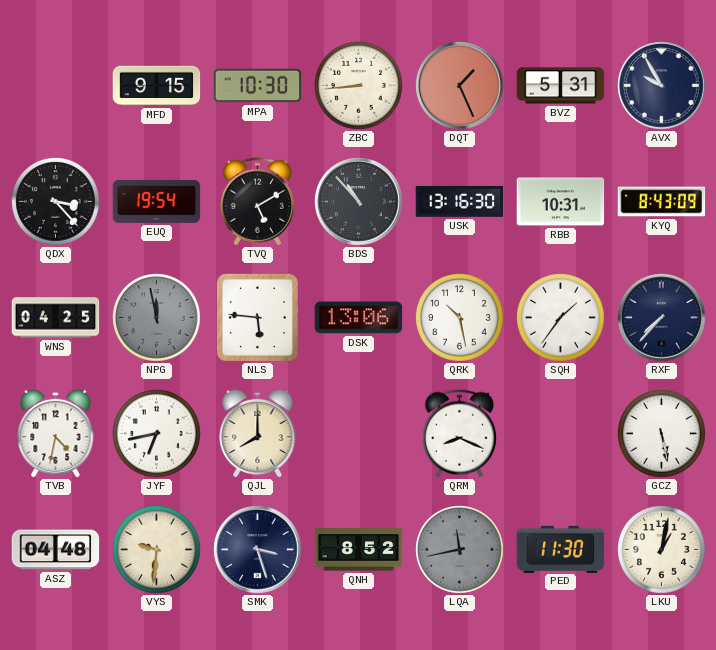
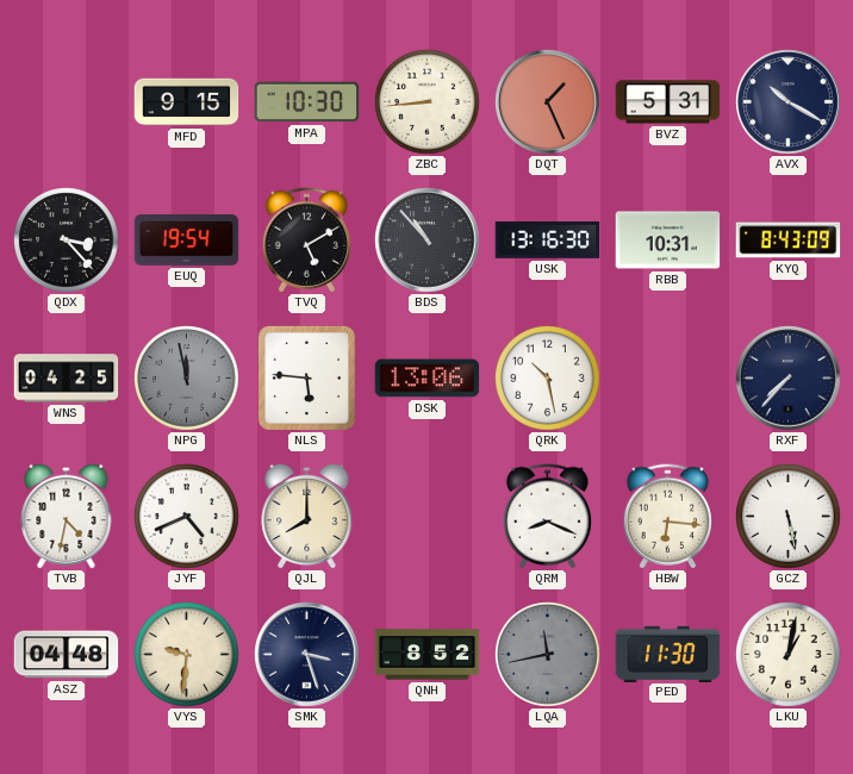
AVX: 9:55 -> 10:20
SQH: 1:36 -> none
JYF: 6:43 -> 4:41
HBW: none -> 6:16
